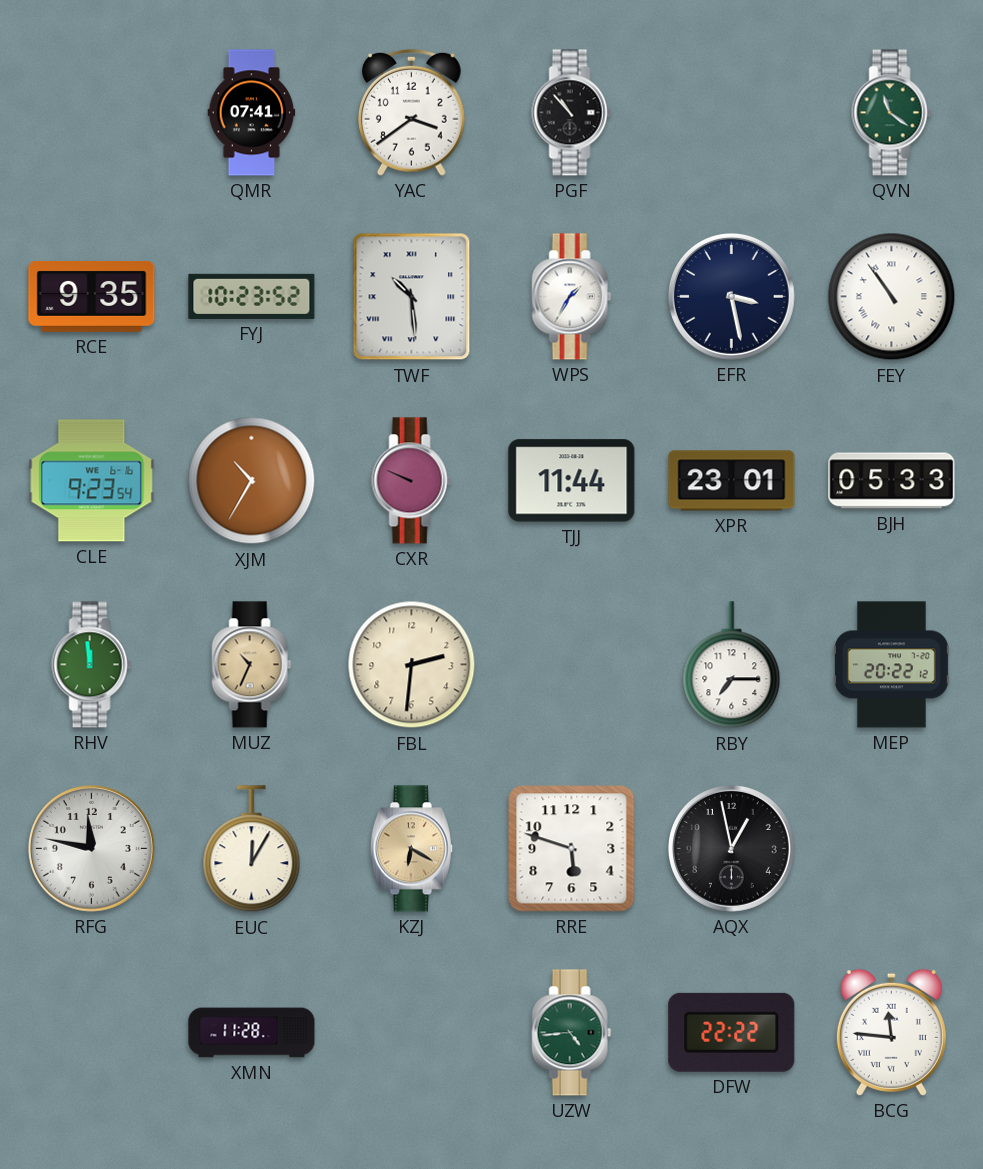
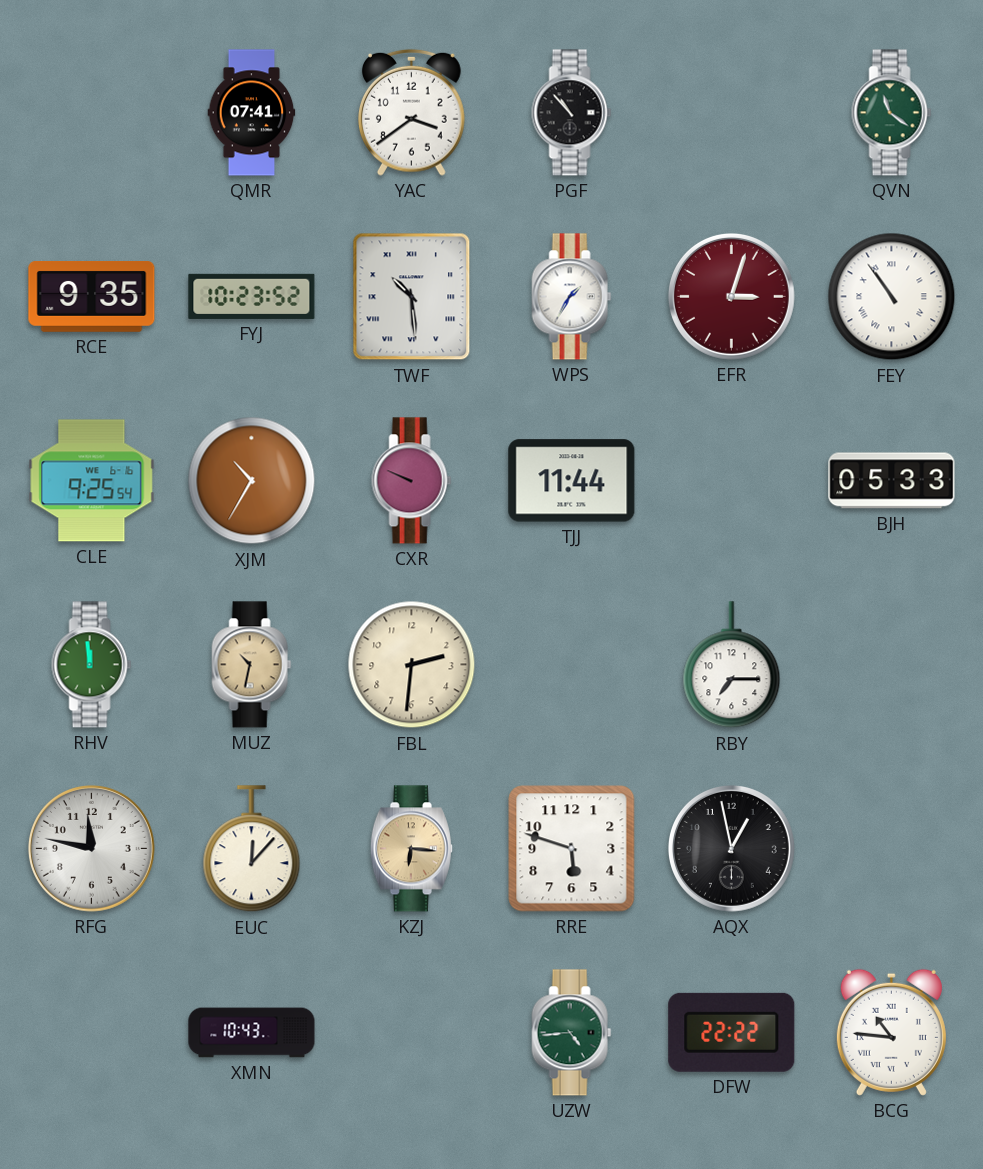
EFR: 3:28 -> 3:03
EFR dial: navy -> burgundy
CLE: 9:23 -> 9:25
XPR: 23:01 -> none
MUZ: 10:34 -> 10:32
MEP: 20:22 -> none
EUC: 12:05 -> 12:07
KZJ: 6:20 -> 6:16
XMN: 11:28 -> 10:43
BCG: 11:46 -> 10:46
